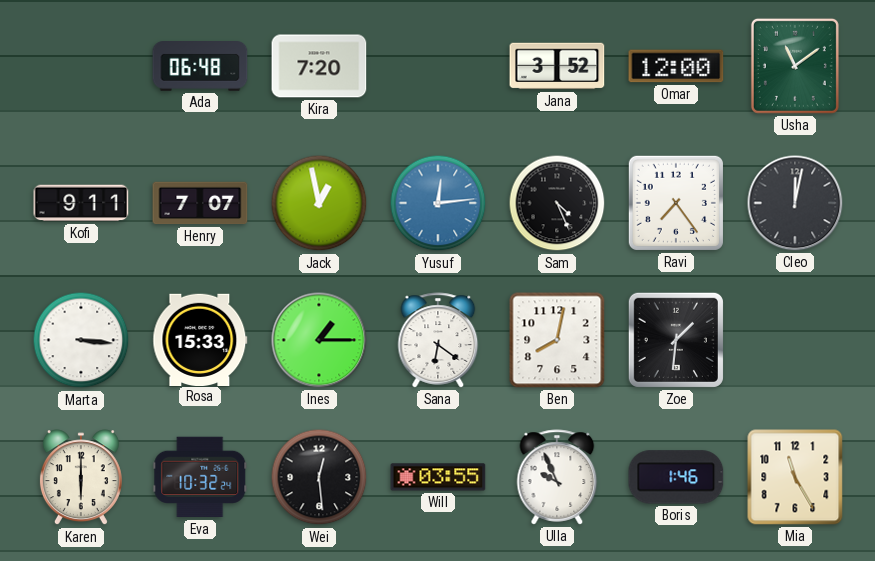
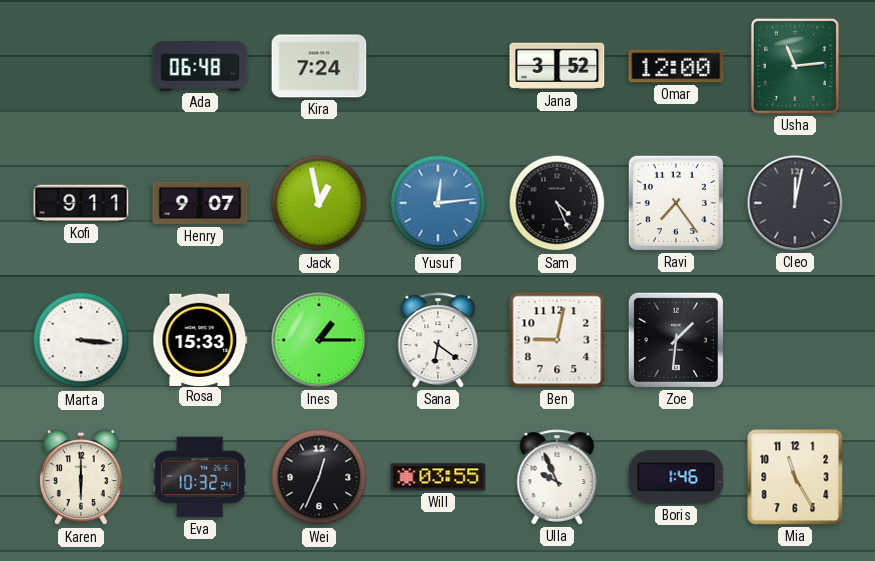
Kira: 7:20 -> 7:24
Usha: 11:09 -> 11:14
Henry: 7:07 -> 9:07
Ben: 8:02 -> 9:02
Wei: 12:29 -> 12:34
